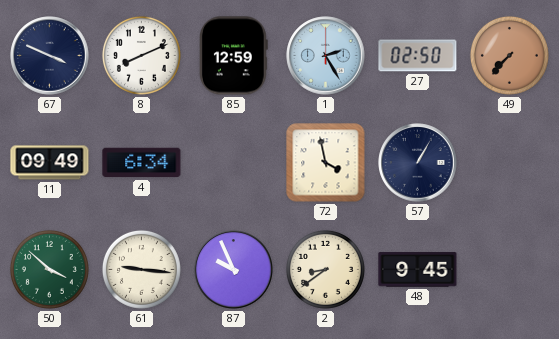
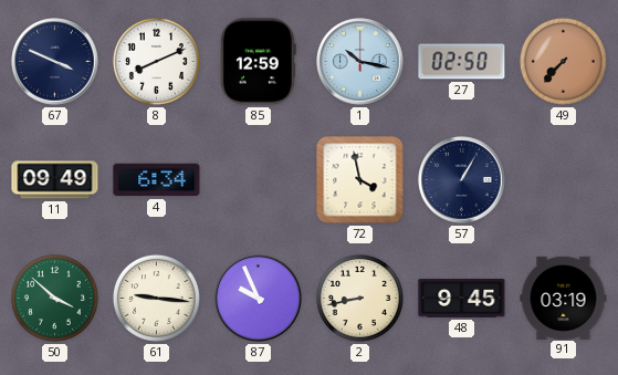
1: 2:25 -> 10:17
2: 8:39 -> 8:43
91: none -> 03:19
